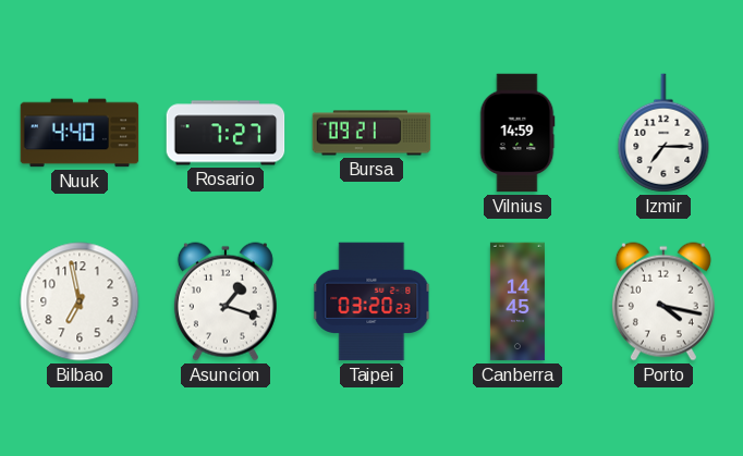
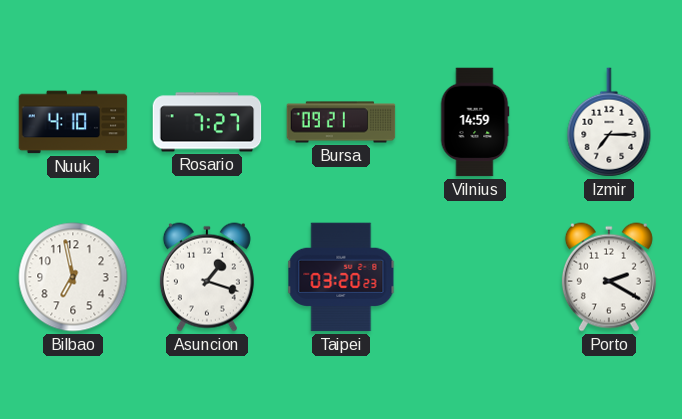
Nuuk: 4:40 -> 4:10
Canberra: 14:45 -> none
Porto: 4:17 -> 2:20
